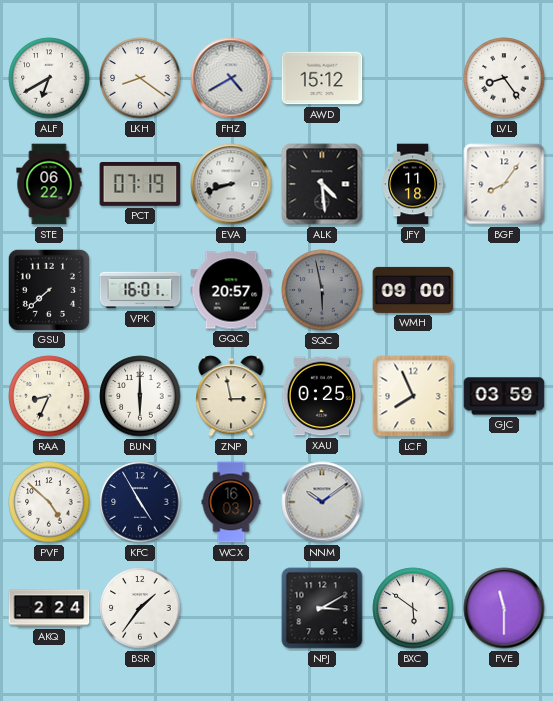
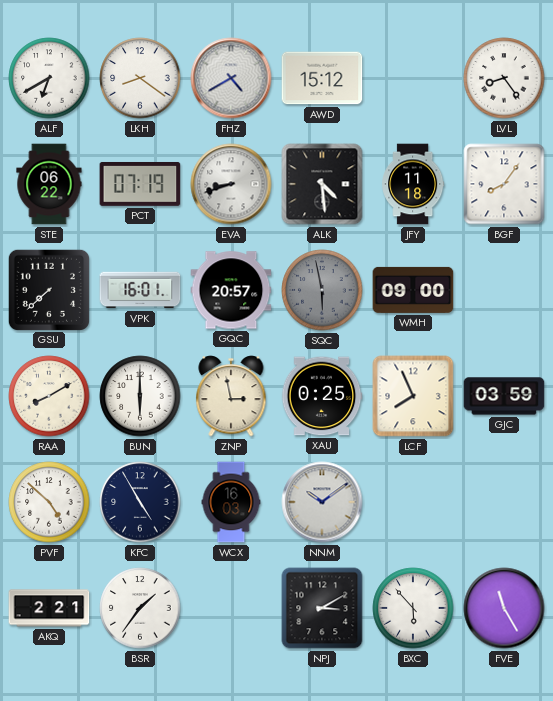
RAA: 8:34 -> 8:10
AKQ: 2:24 -> 2:21
BXC: 5:51 -> 5:53
FVE: 11:30 -> 11:25
